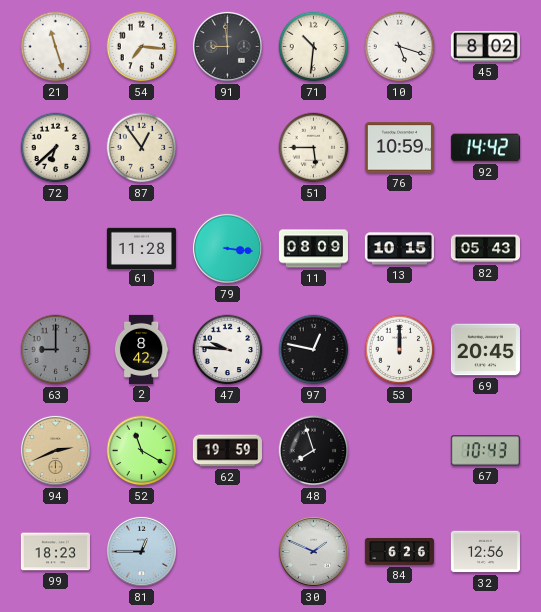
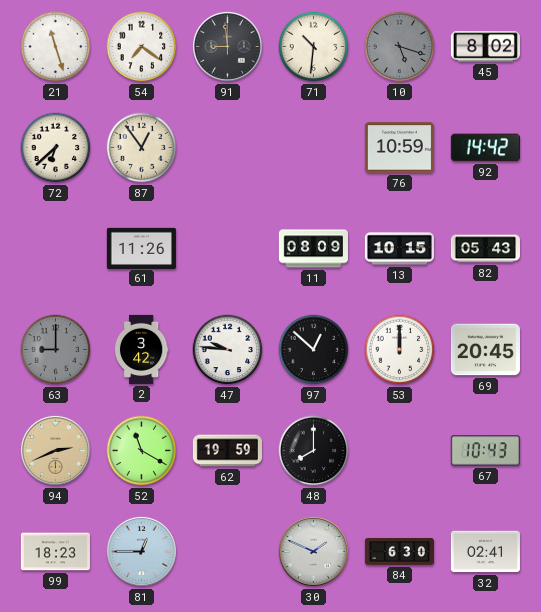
54: 7:16 -> 7:21
10 dial: white -> grey
51: 5:45 -> none
61: 11:28 -> 11:26
79: 3:16 -> none
2: 8:42 -> 3:42
97: 12:47 -> 12:52
48: 7:57 -> 8:00
84: 6:26 -> 6:30
32: 12:56 -> 02:41
